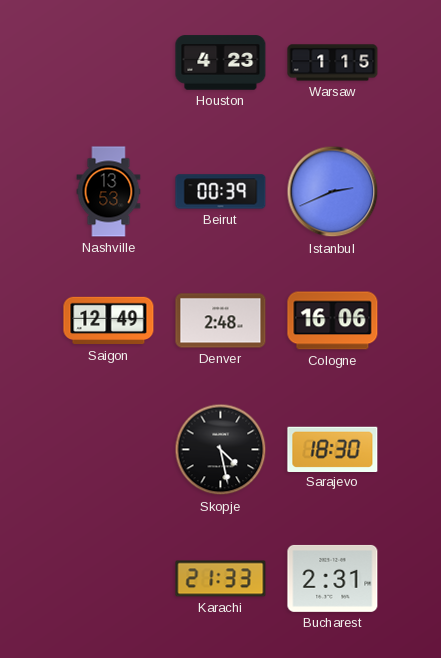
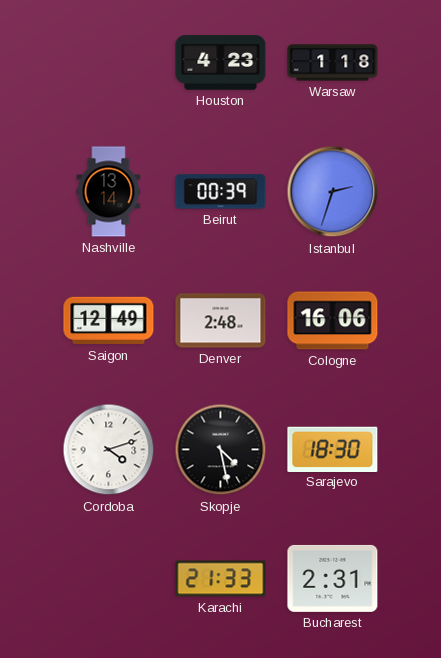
Warsaw: 1:15 -> 1:18
Nashville: 13:53 -> 13:14
Istanbul: 2:41 -> 2:33
Cordoba: none -> 4:12
